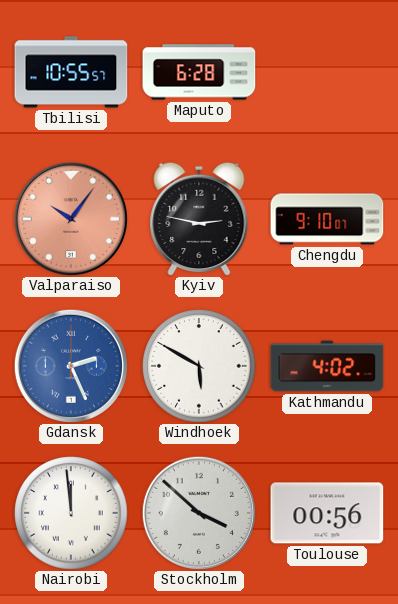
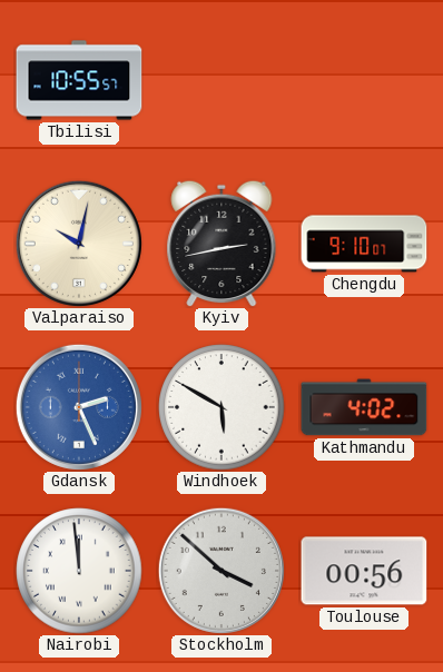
Maputo: 6:28 -> none
Valparaiso: 10:06 -> 10:02
Valparaiso dial: salmon -> cream
Kyiv: 2:47 -> 2:43
